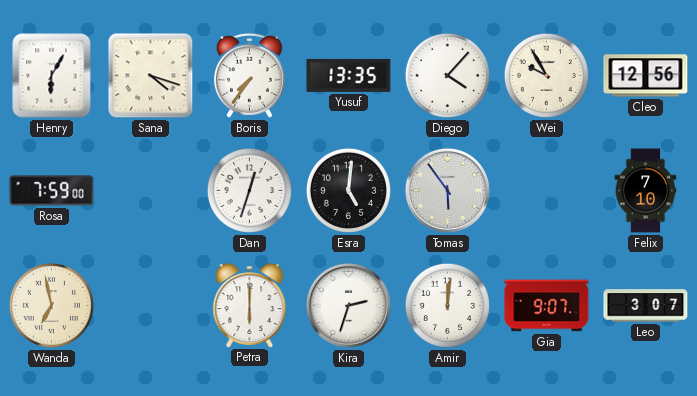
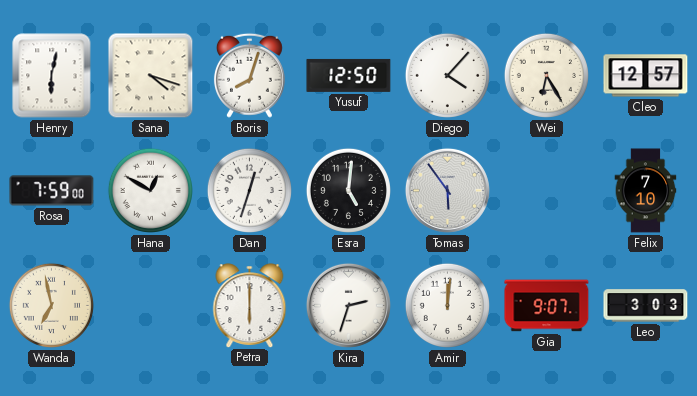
Henry: 6:05 -> 6:02
Boris: 7:36 -> 8:03
Yusuf: 13:35 -> 12:50
Wei: 9:55 -> 6:25
Cleo: 12:56 -> 12:57
Hana: none -> 12:50
Leo: 3:07 -> 3:03
